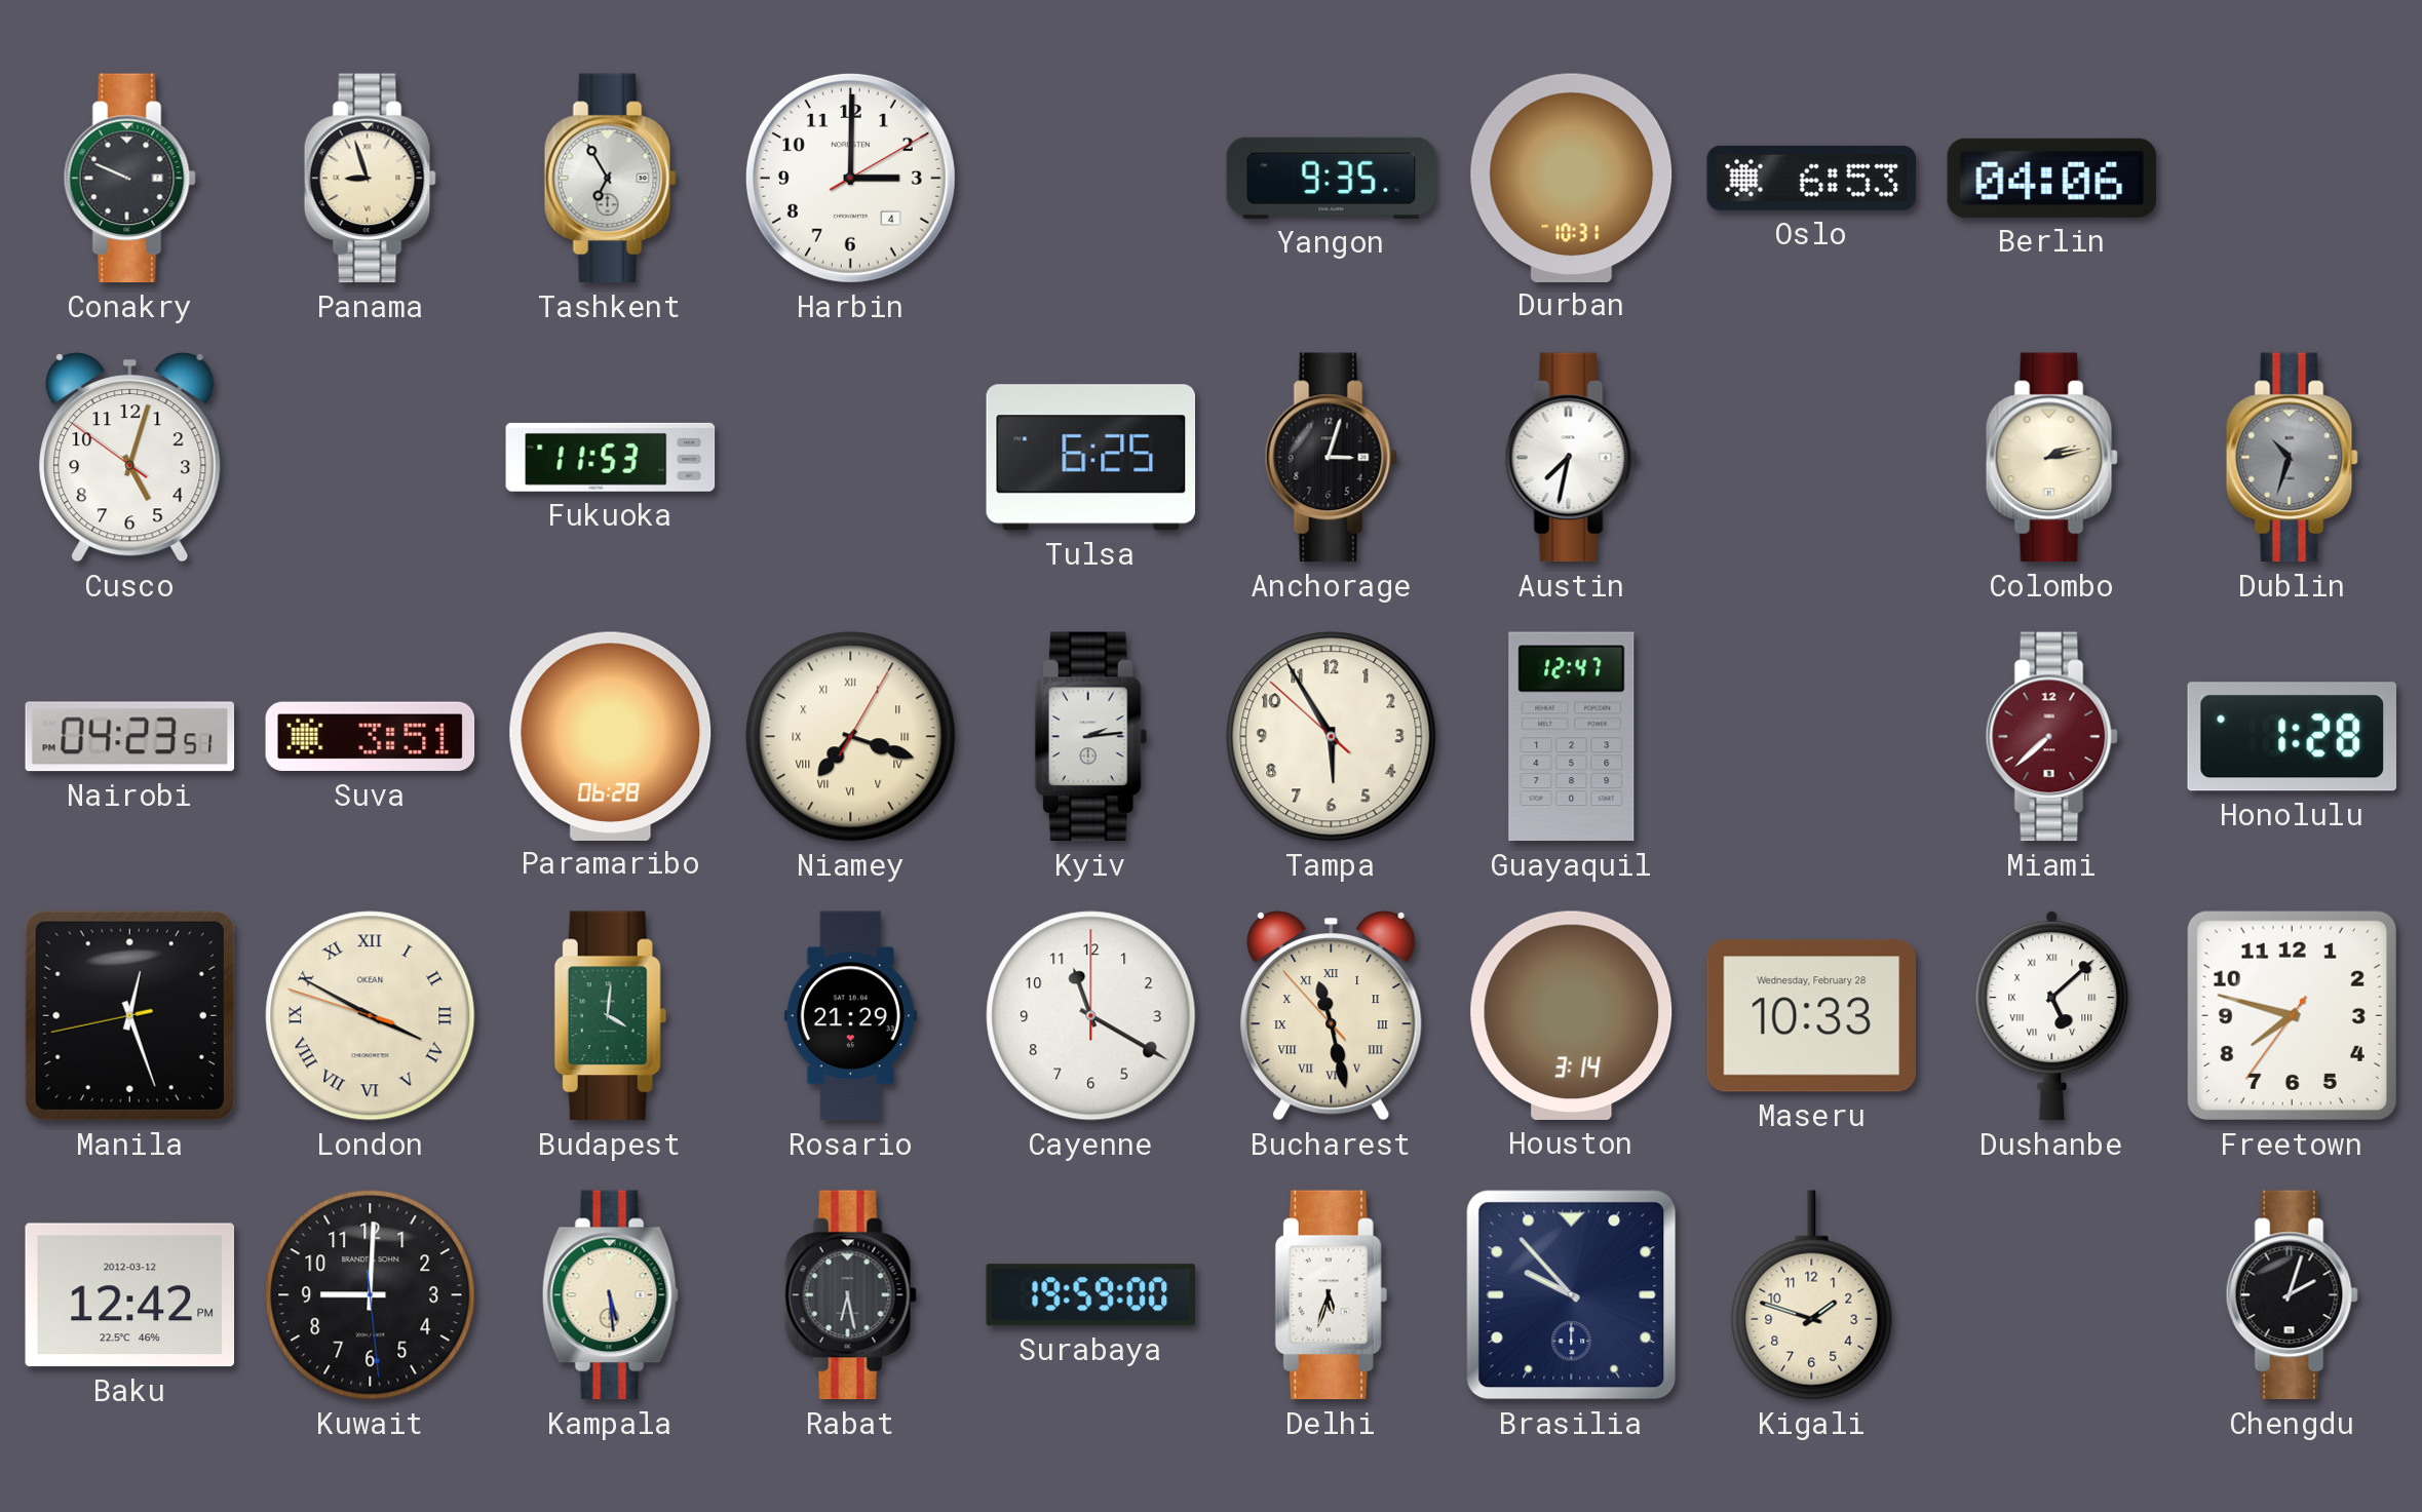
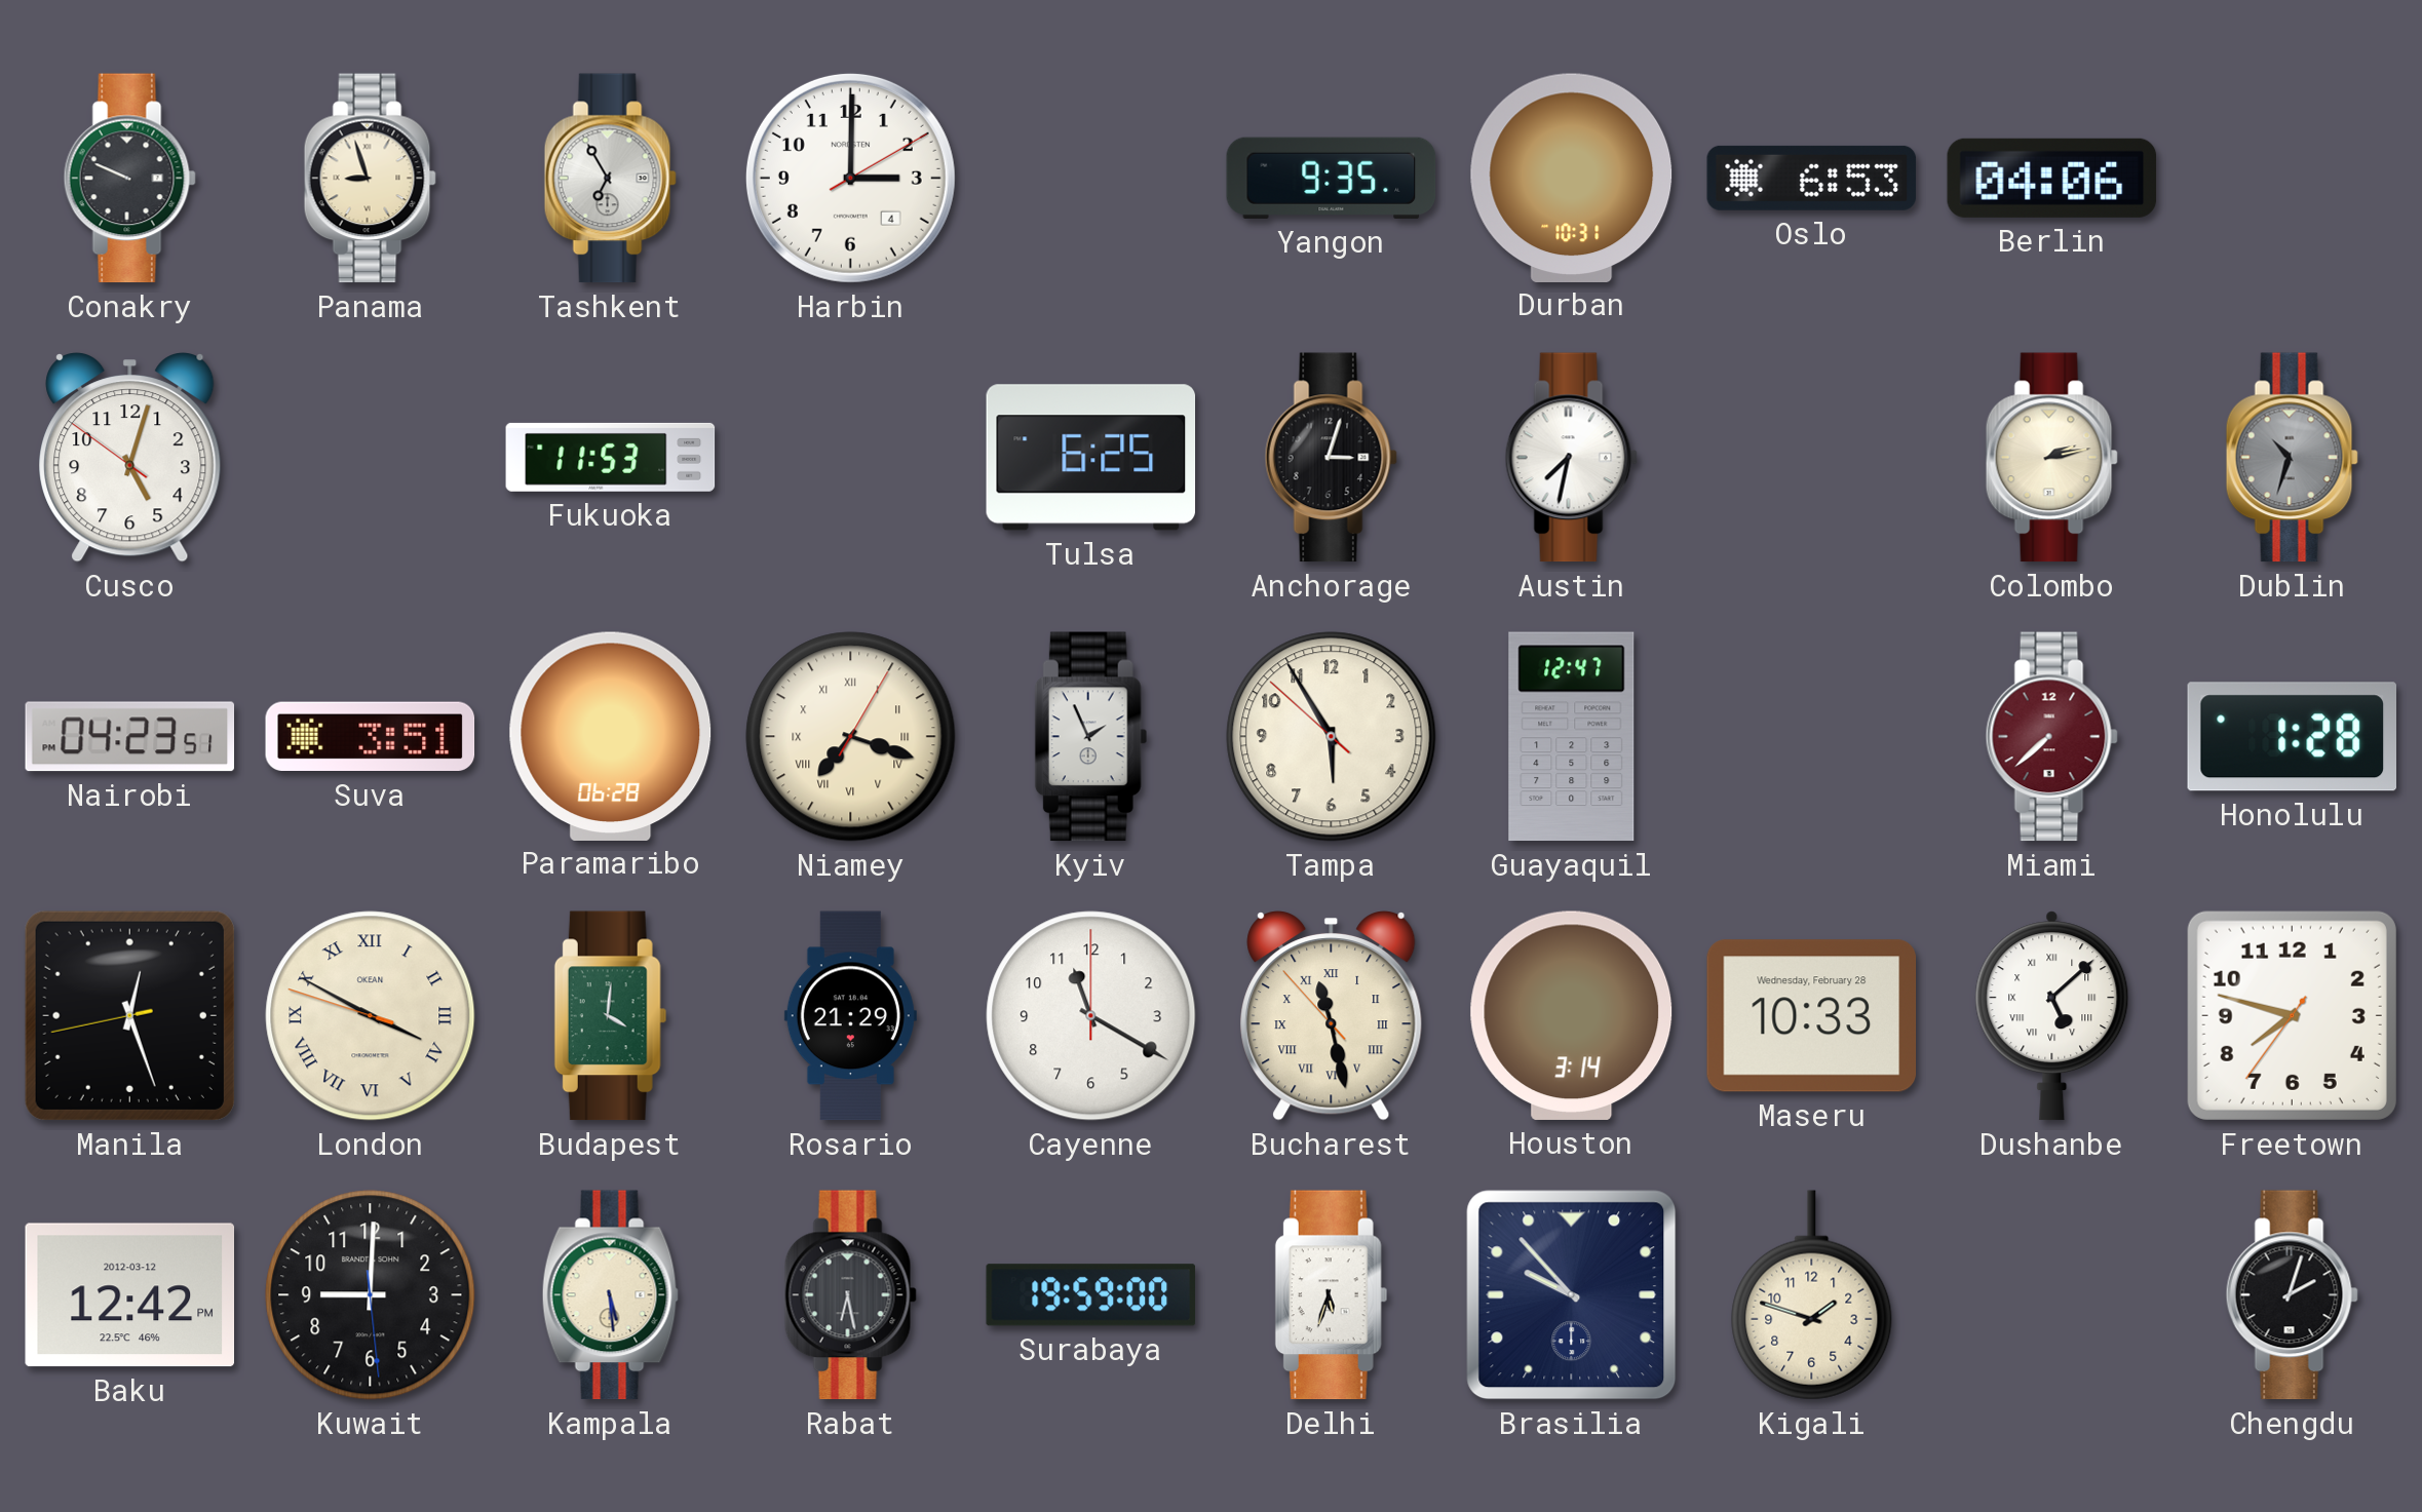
Kyiv: 2:14 -> 1:56
